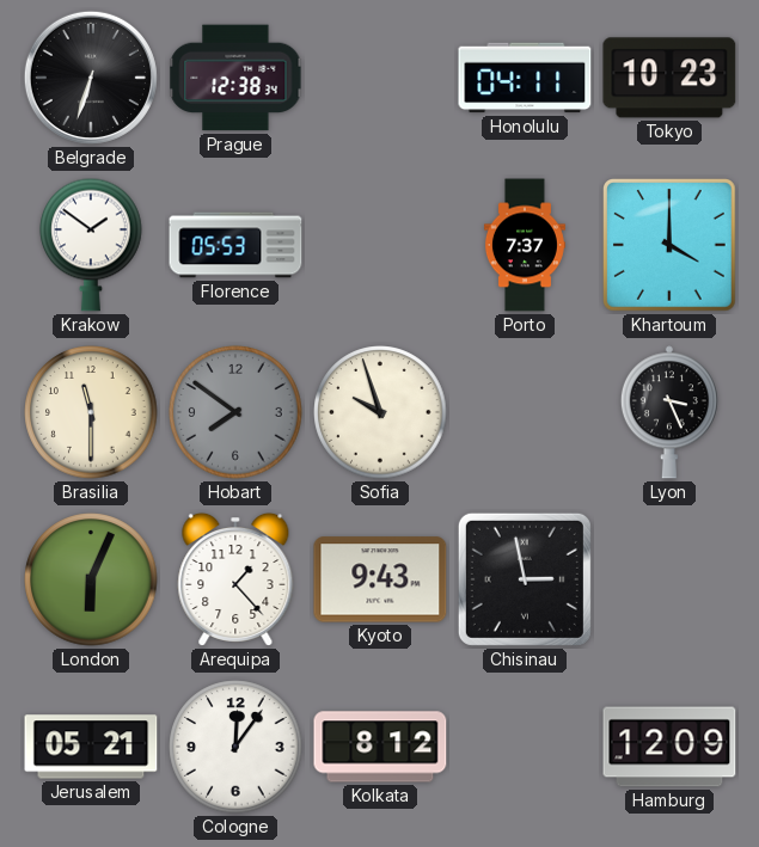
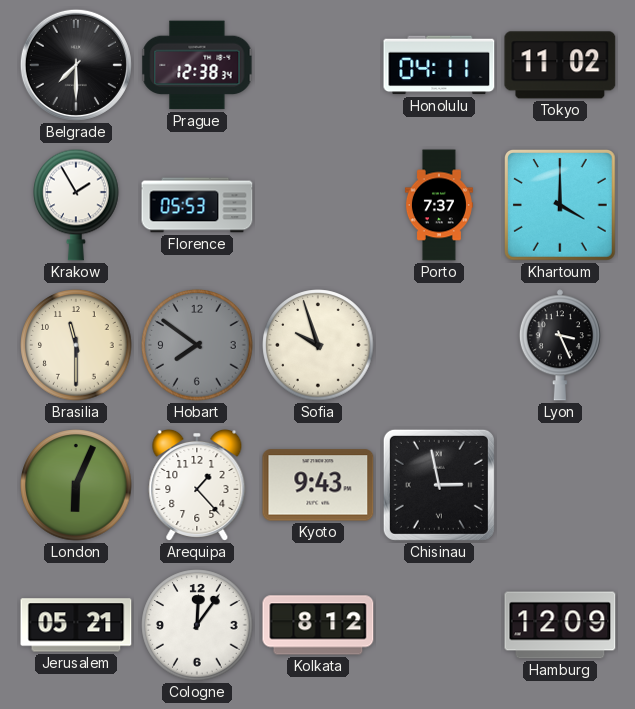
Belgrade: 6:33 -> 7:30
Tokyo: 10:23 -> 11:02
Krakow: 1:51 -> 1:55
